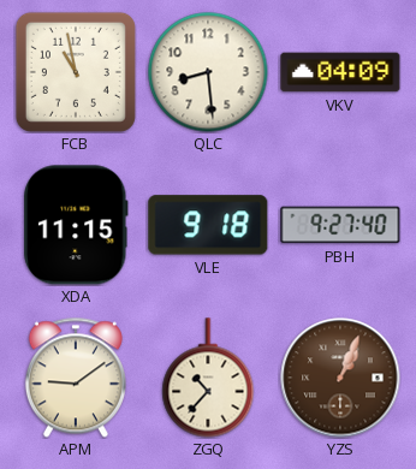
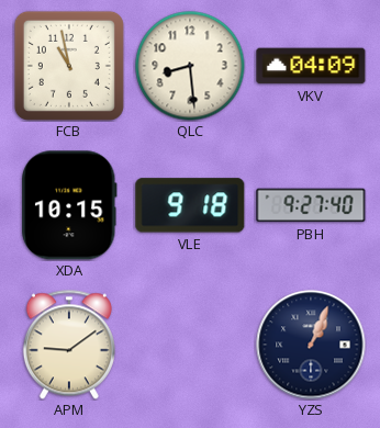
XDA: 11:15 -> 10:15
ZGQ: 10:37 -> none
YZS dial: brown -> navy
